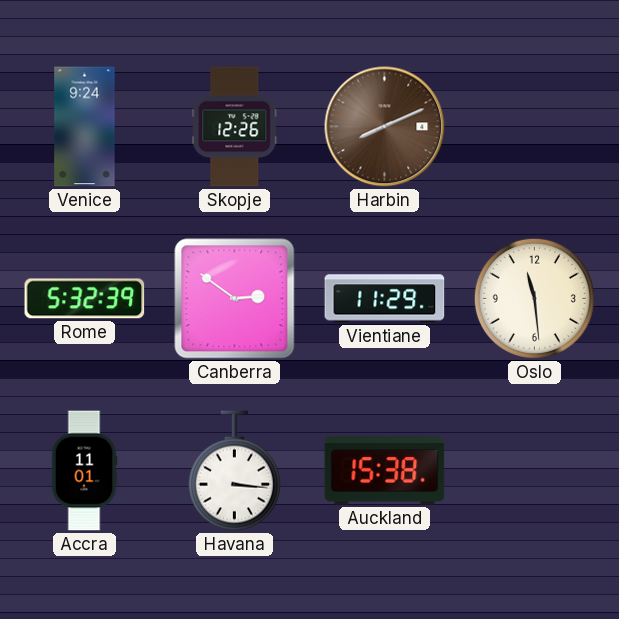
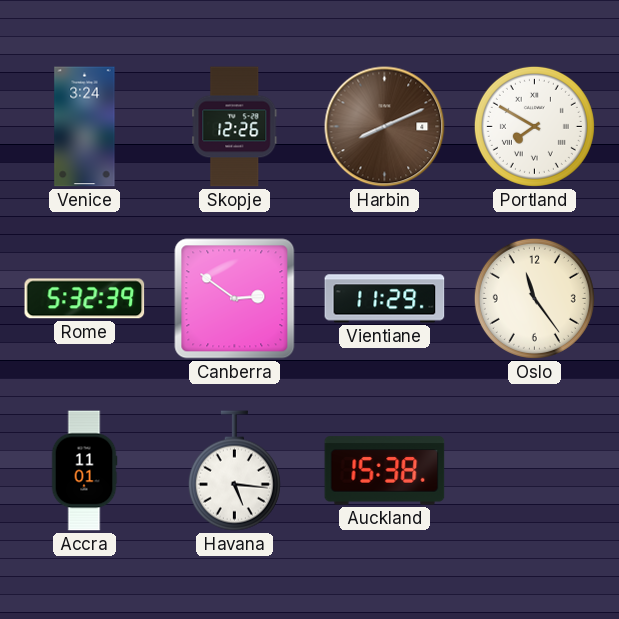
Venice: 9:24 -> 3:24
Portland: none -> 7:50
Oslo: 11:29 -> 11:24
Havana: 3:16 -> 5:16
